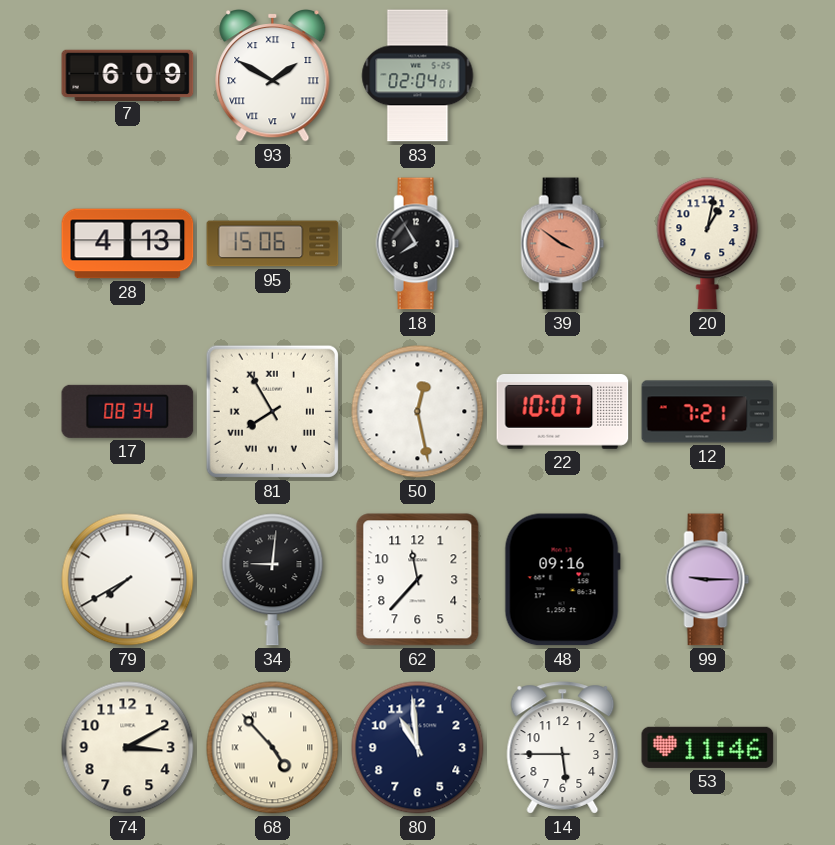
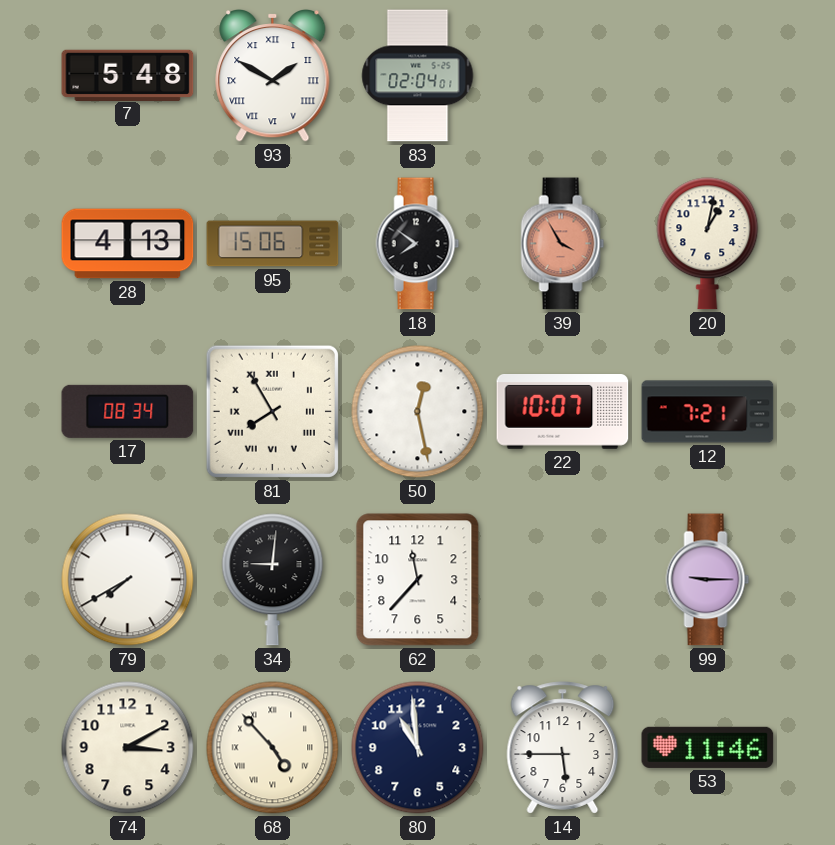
7: 6:09 -> 5:48
18: 7:55 -> 7:51
39: 3:51 -> 3:55
48: 09:16 -> none
